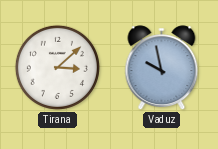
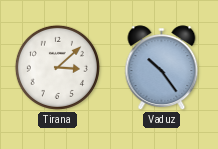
Vaduz: 9:58 -> 10:24
